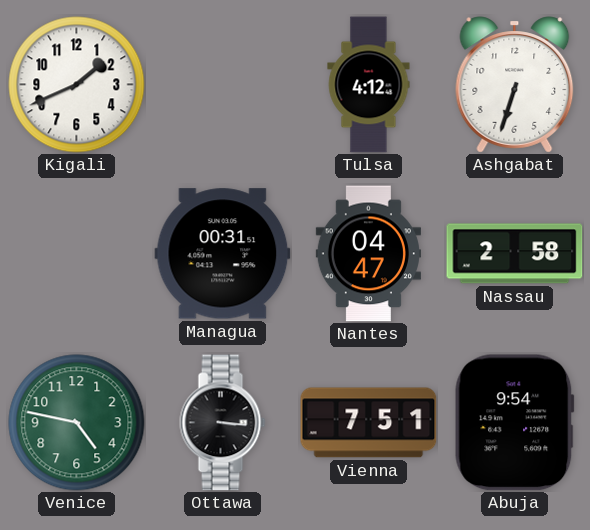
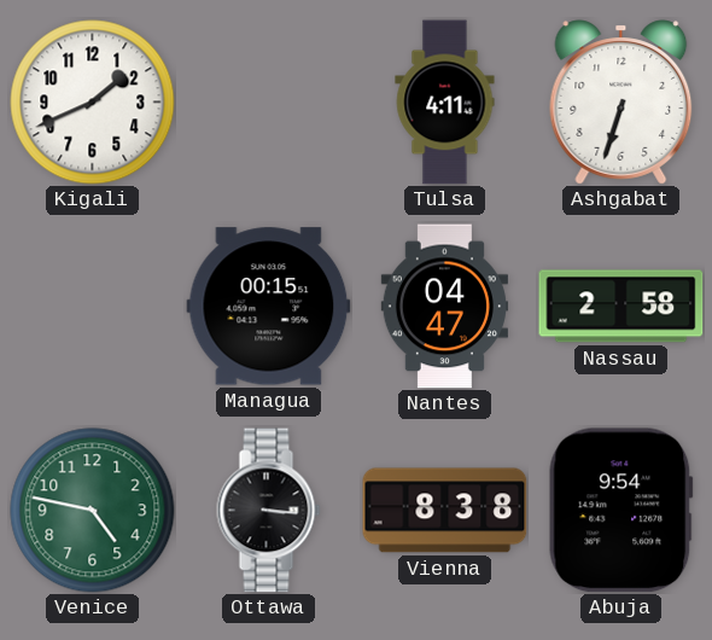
Tulsa: 4:12 -> 4:11
Managua: 00:31 -> 00:15
Vienna: 7:51 -> 8:38
